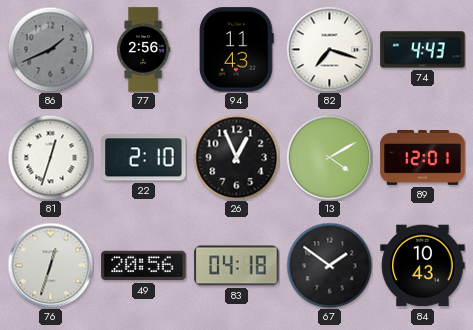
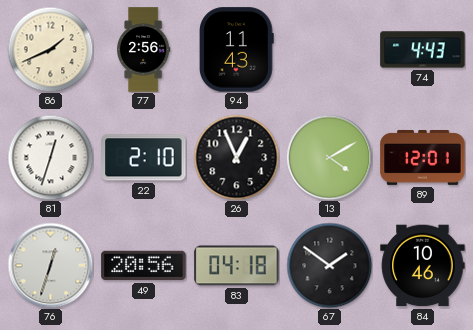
86 dial: grey -> cream
82: 7:18 -> none
84: 10:43 -> 10:46
